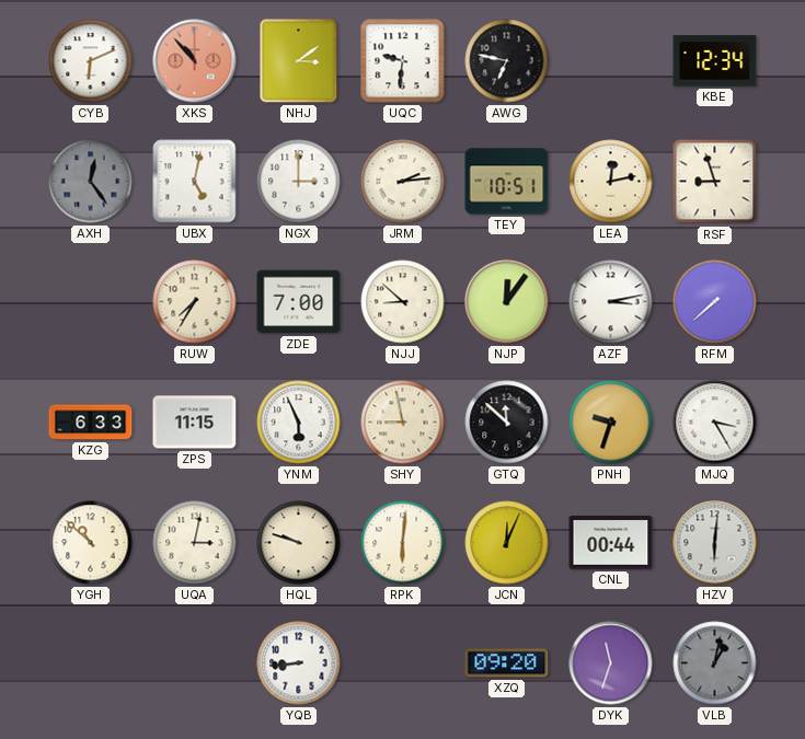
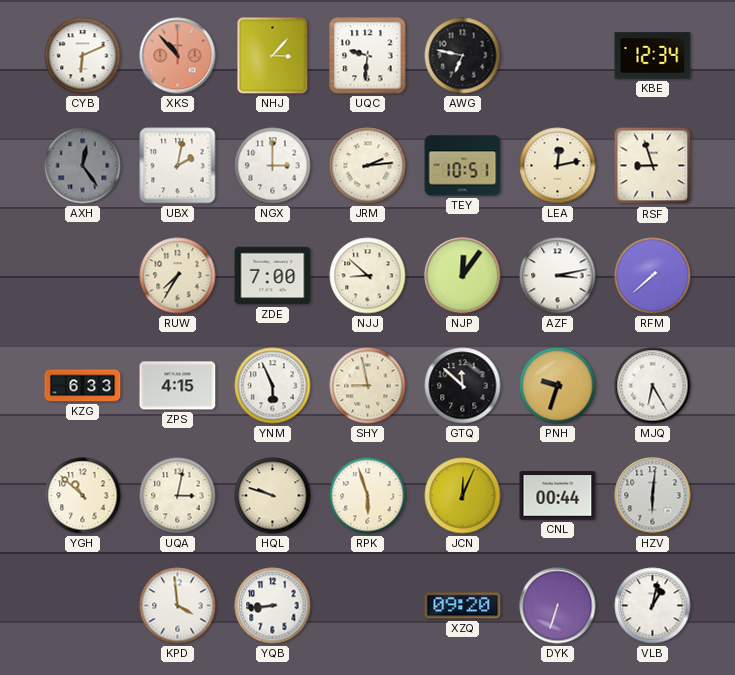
NHJ: 3:09 -> 3:07
UBX: 5:02 -> 2:02
ZPS: 11:15 -> 4:15
MJQ: 3:25 -> 6:25
RPK: 6:01 -> 5:57
KPD: none -> 3:59
DYK: 11:33 -> 6:33
VLB dial: grey -> white
